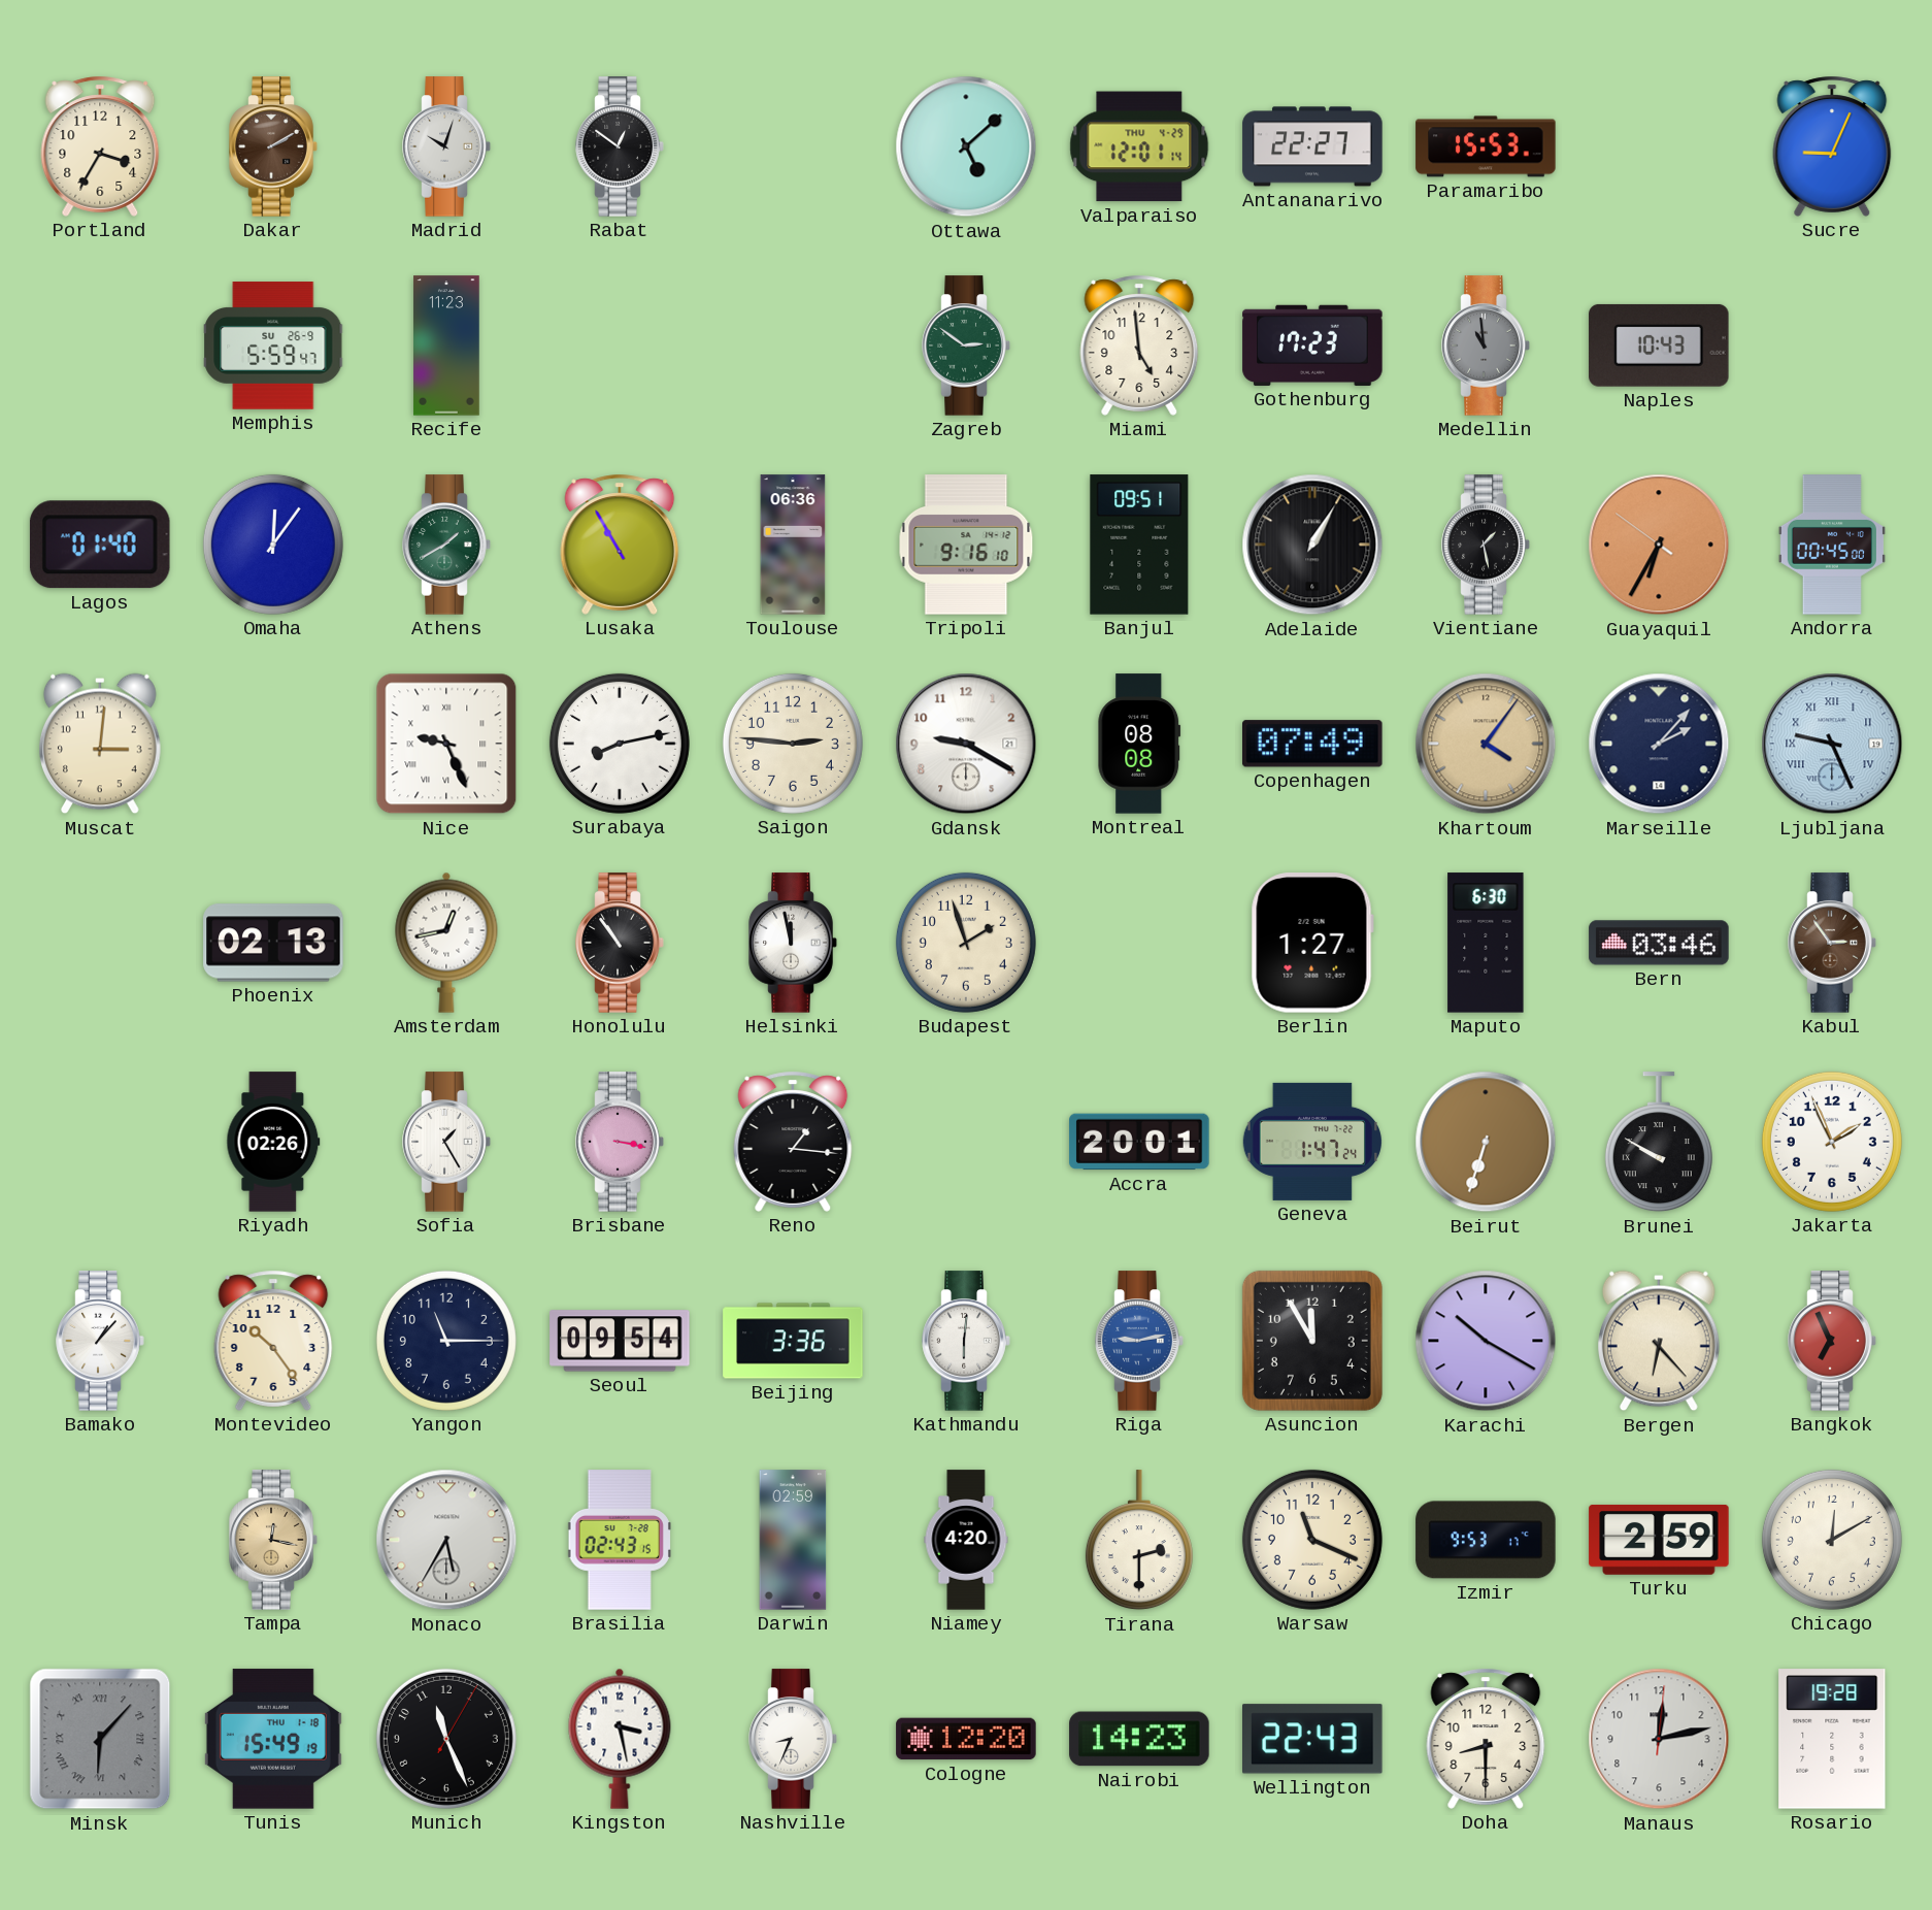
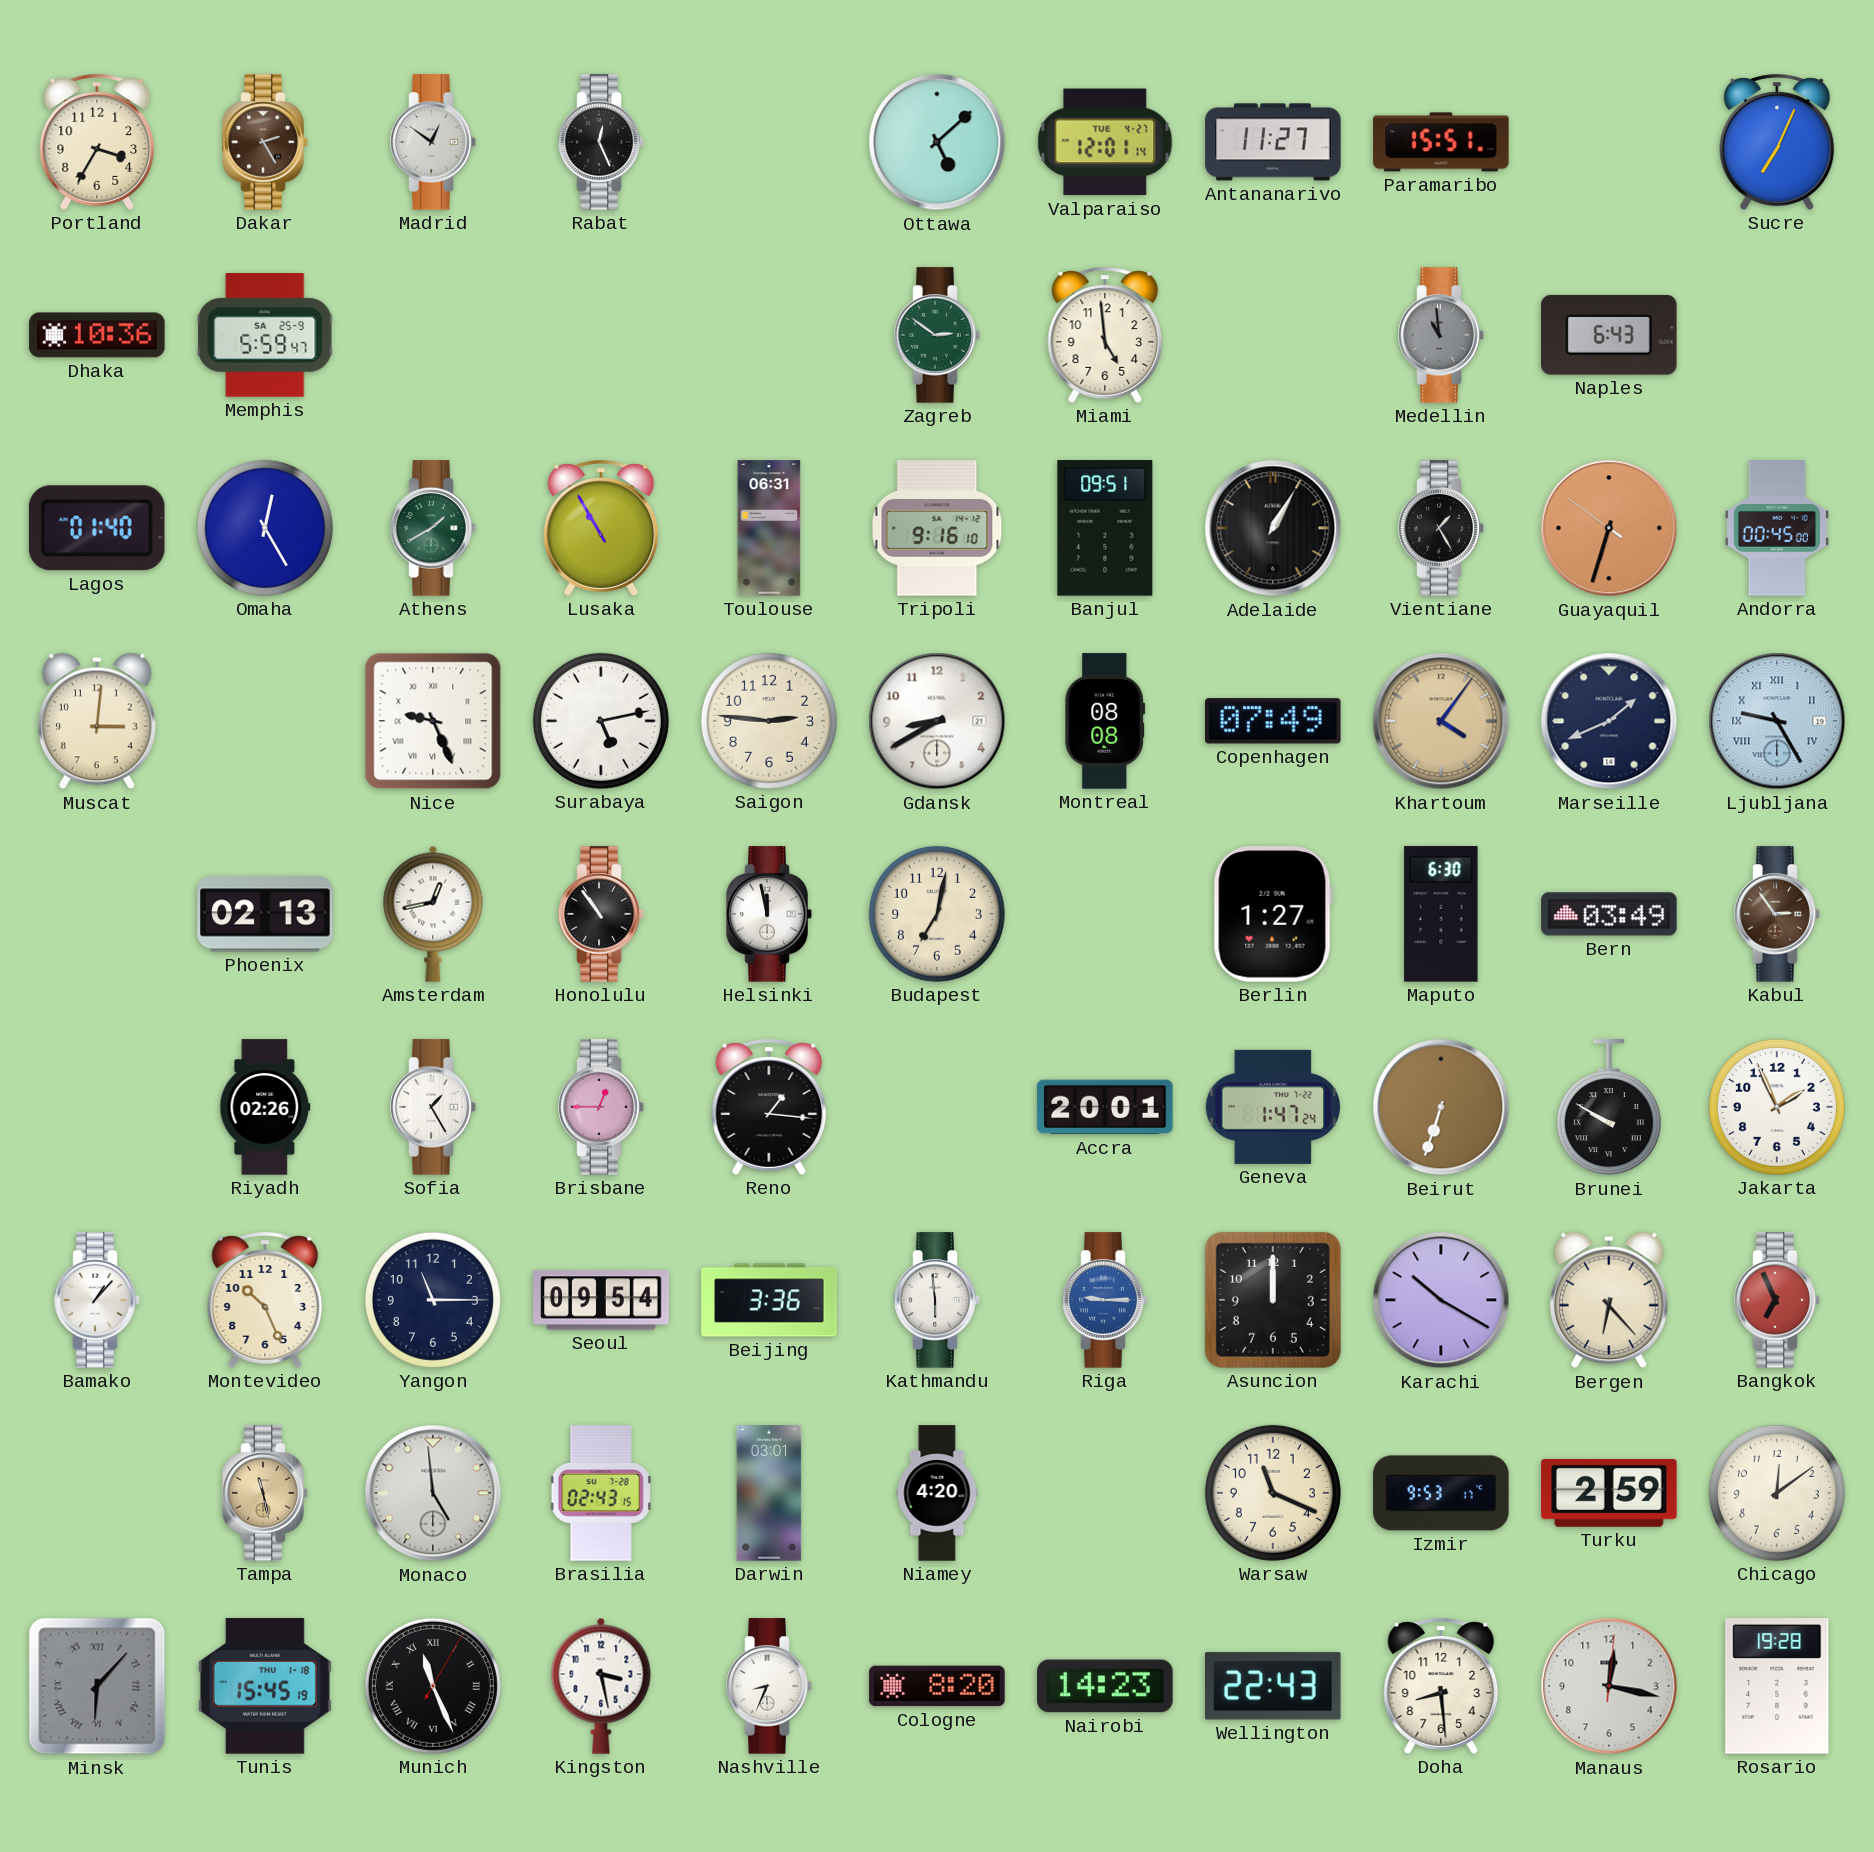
Dakar: 2:10 -> 2:25
Madrid: 10:03 -> 12:51
Rabat: 12:51 -> 12:26
Valparaiso date: THU 4-29 -> TUE 4-27
Antananarivo: 22:27 -> 11:27
Paramaribo: 15:53 -> 15:51
Sucre: 9:04 -> 7:04
Dhaka: none -> 10:36
Memphis date: SU 26-9 -> SA 25-9
Recife: 11:23 -> none
Gothenburg: 17:23 -> none
Naples: 10:43 -> 6:43
Omaha: 12:06 -> 12:25
Toulouse: 06:36 -> 06:31
Vientiane: 1:28 -> 1:25
Guayaquil: 6:34 -> 6:32
Surabaya: 8:13 -> 5:13
Gdansk: 9:20 -> 8:40
Marseille: 2:07 -> 1:41
Ljubljana: 9:26 -> 9:25
Budapest: 1:57 -> 7:02
Bern: 03:46 -> 03:49
Brisbane: 3:17 -> 12:45
Montevideo: 10:24 -> 10:26
Kathmandu: 6:01 -> 5:59
Riga: 9:13 -> 9:15
Asuncion: 11:55 -> 12:00
Tampa: 12:17 -> 11:28
Monaco: 5:35 -> 4:59
Darwin: 02:59 -> 03:01
Tirana: 2:30 -> none
Chicago: 12:10 -> 12:09
Tunis: 15:49 -> 15:45
Munich numerals: Arabic -> Roman
Cologne: 12:20 -> 8:20
Doha: 8:30 -> 8:29
Manaus: 12:13 -> 12:17
